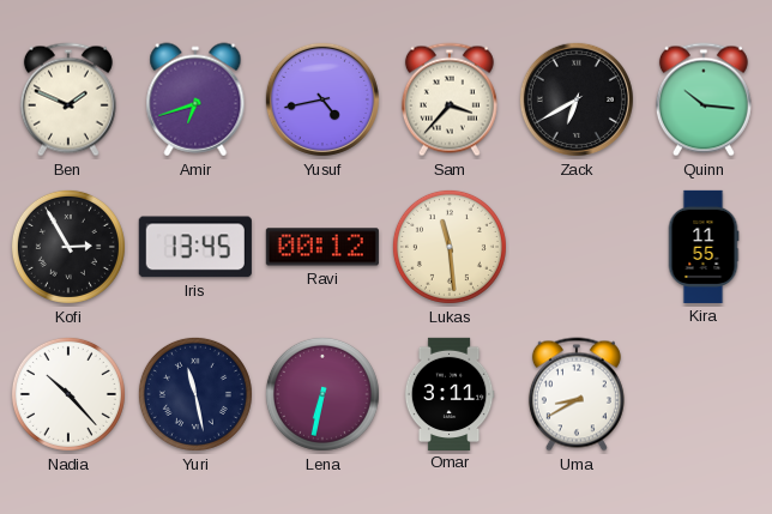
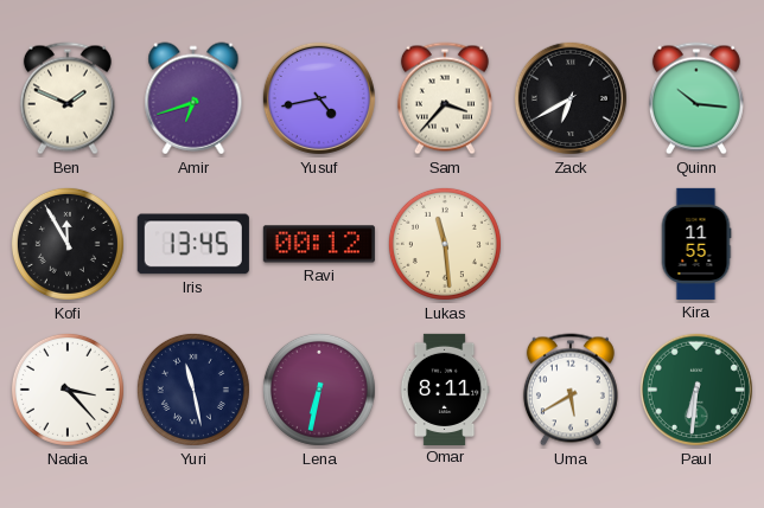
Kofi: 2:55 -> 11:55
Nadia: 10:23 -> 3:23
Omar: 3:11 -> 8:11
Uma: 8:40 -> 5:40
Paul: none -> 6:31
